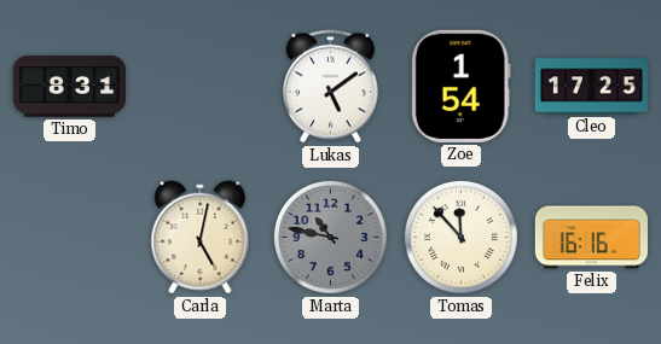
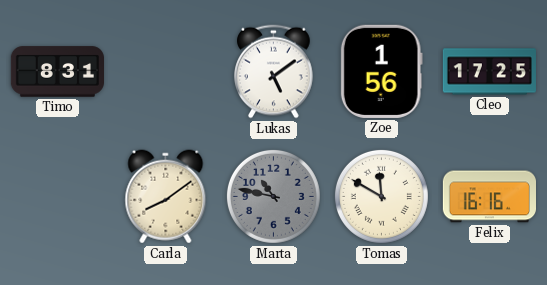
Zoe: 1:54 -> 1:56
Carla: 5:02 -> 8:09
Tomas: 11:53 -> 11:50
